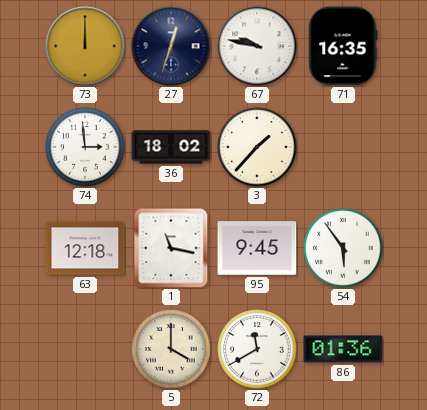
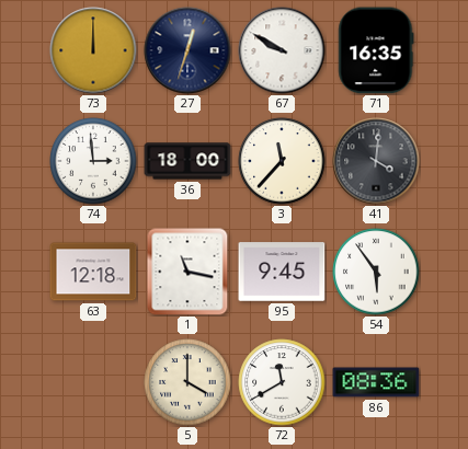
67: 9:47 -> 9:50
36: 18:02 -> 18:00
3: 1:37 -> 11:37
41: none -> 4:01
86: 01:36 -> 08:36
